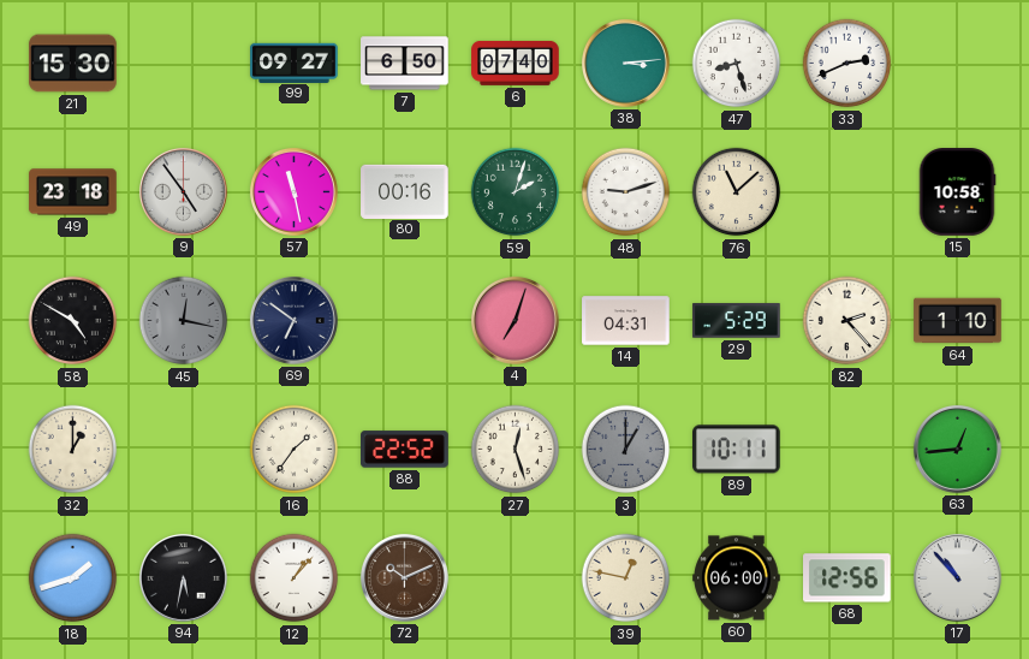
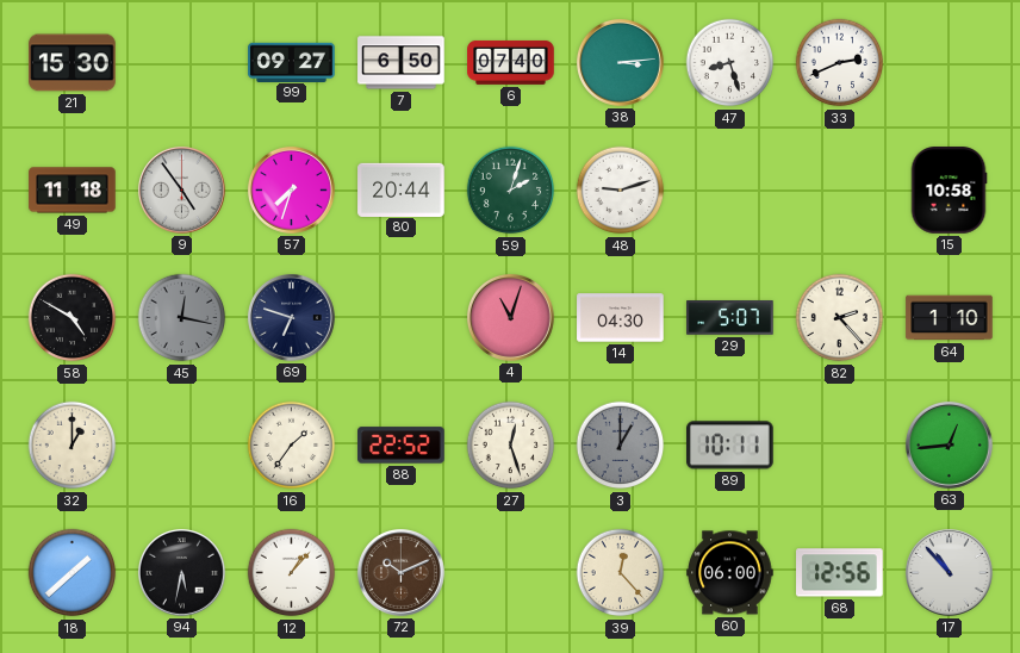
49: 23:18 -> 11:18
57: 11:28 -> 7:33
80: 00:16 -> 20:44
76: 11:08 -> none
69: 6:51 -> 6:48
4: 7:03 -> 11:03
14: 04:31 -> 04:30
29: 5:29 -> 5:07
18: 1:42 -> 1:38
39: 12:47 -> 12:23
